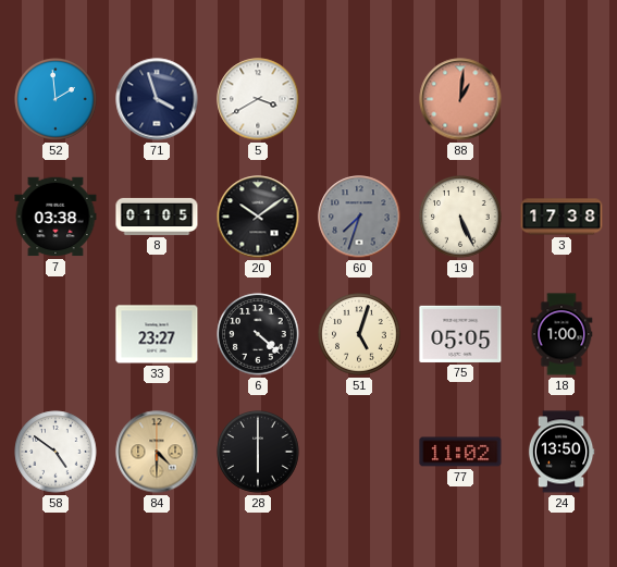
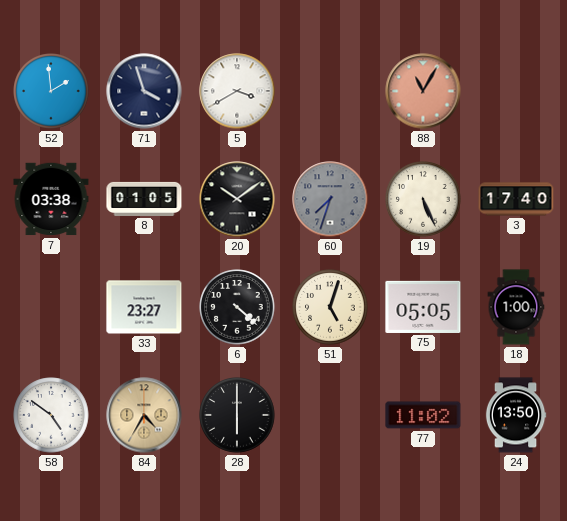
88: 1:01 -> 11:05
3: 17:38 -> 17:40
84: 4:30 -> 4:35
